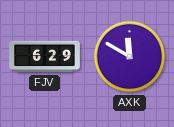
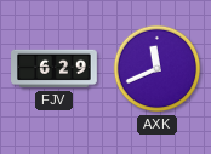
AXK: 11:50 -> 11:41
